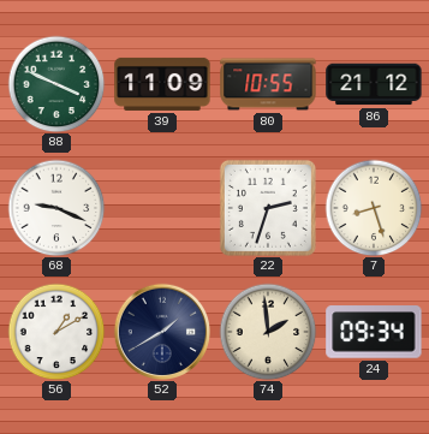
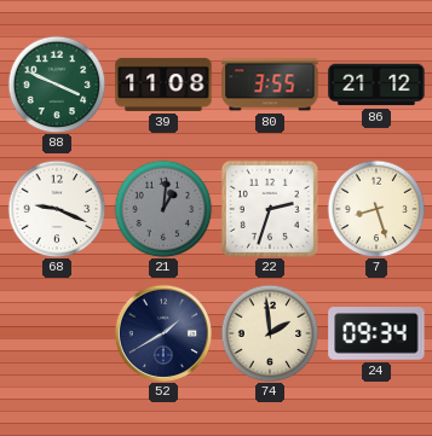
39: 11:09 -> 11:08
80: 10:55 -> 3:55
21: none -> 1:01
56: 1:10 -> none
